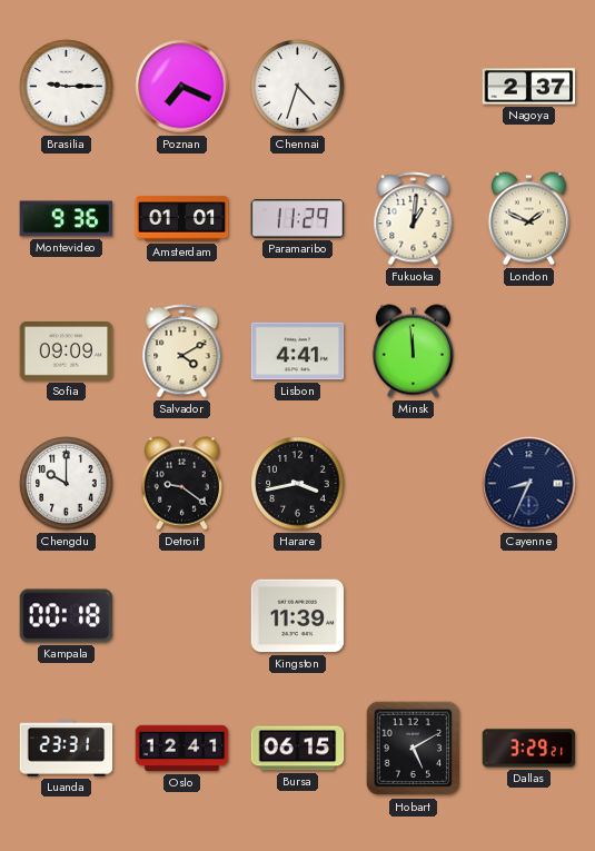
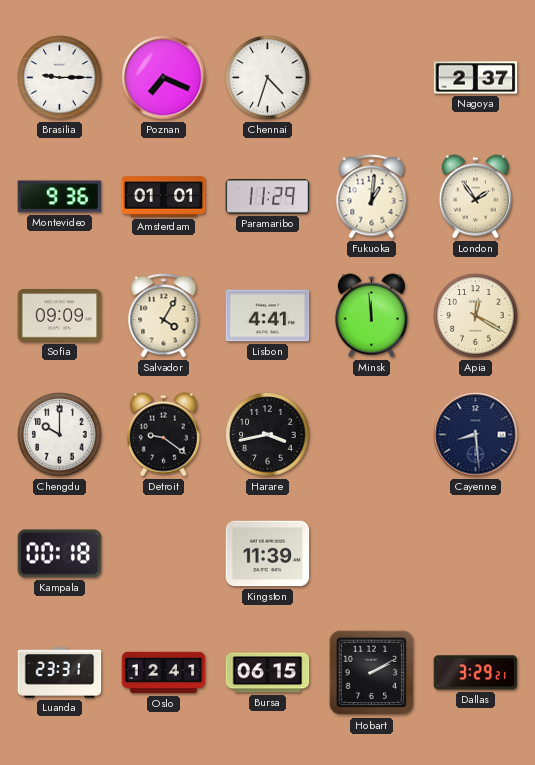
London: 1:49 -> 1:54
Salvador: 4:10 -> 4:05
Apia: none -> 12:20
Cayenne: 8:34 -> 8:29
Hobart: 5:10 -> 2:10
